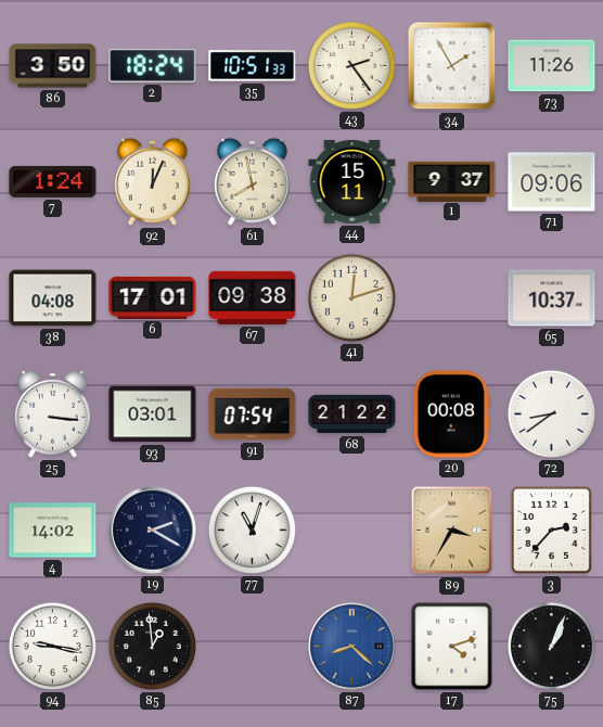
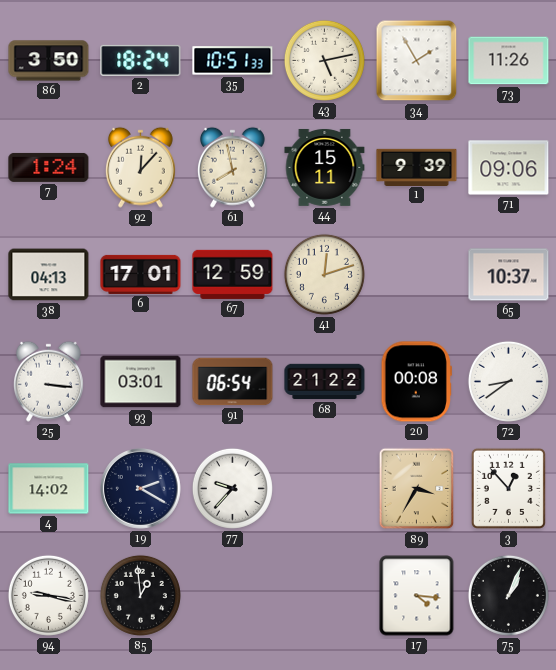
43: 2:24 -> 5:13
92: 12:04 -> 12:07
1: 9:37 -> 9:39
38: 04:08 -> 04:13
67: 09:38 -> 12:59
91: 07:54 -> 06:54
77: 11:03 -> 9:37
3: 2:37 -> 12:53
87: 8:22 -> none
17: 4:12 -> 4:16
